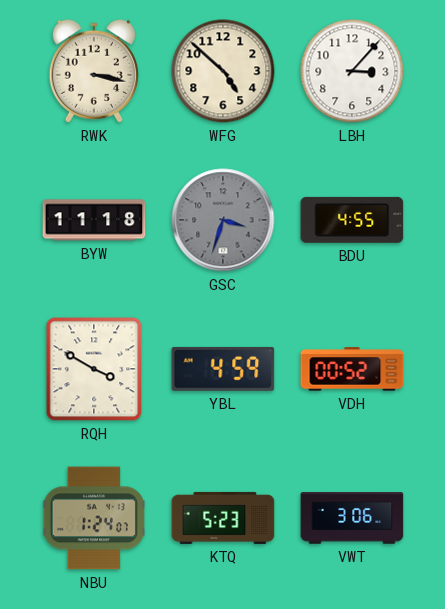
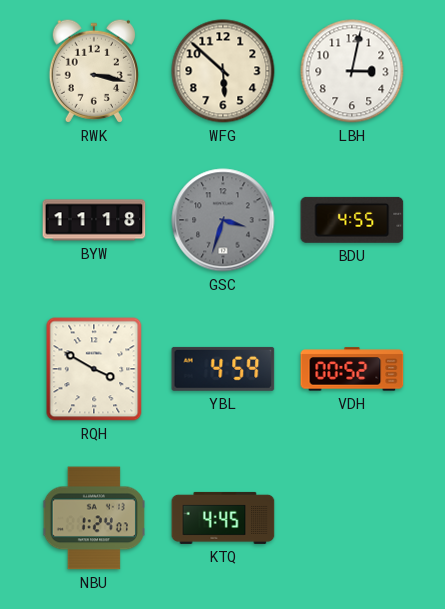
WFG: 4:52 -> 5:52
LBH: 3:07 -> 3:02
KTQ: 5:23 -> 4:45
VWT: 3:06 -> none
